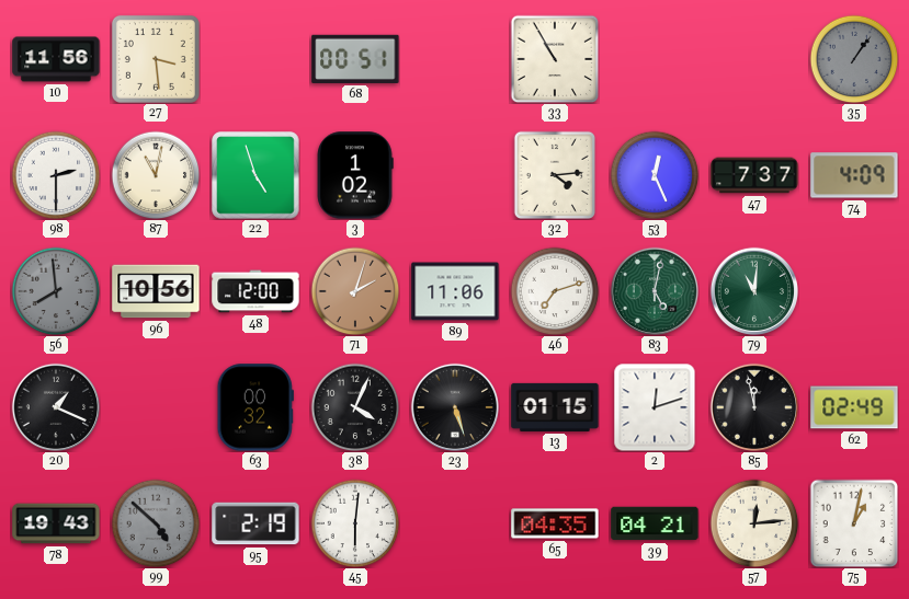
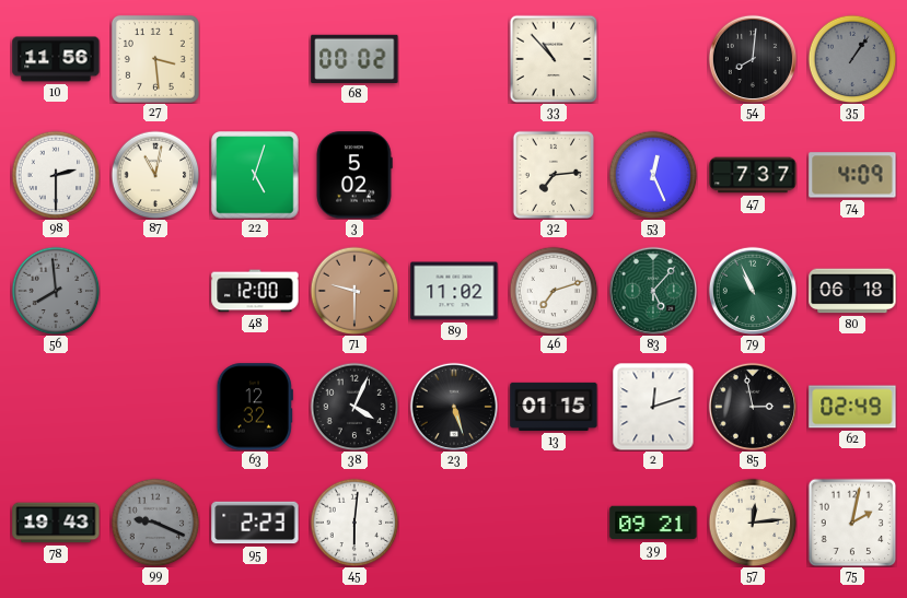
68: 00:51 -> 00:02
33: 10:55 -> 10:53
54: none -> 8:01
22: 4:57 -> 5:03
3: 1:02 -> 5:02
32: 4:14 -> 7:14
96: 10:56 -> none
71: 2:03 -> 9:30
89: 11:06 -> 11:02
83: 5:02 -> 5:07
79: 11:01 -> 10:56
80: none -> 06:18
20: 1:19 -> none
63: 00:32 -> 12:32
85: 11:58 -> 2:58
99: 4:52 -> 9:19
95: 2:19 -> 2:23
65: 04:35 -> none
39: 04:21 -> 09:21
75: 1:02 -> 2:02
